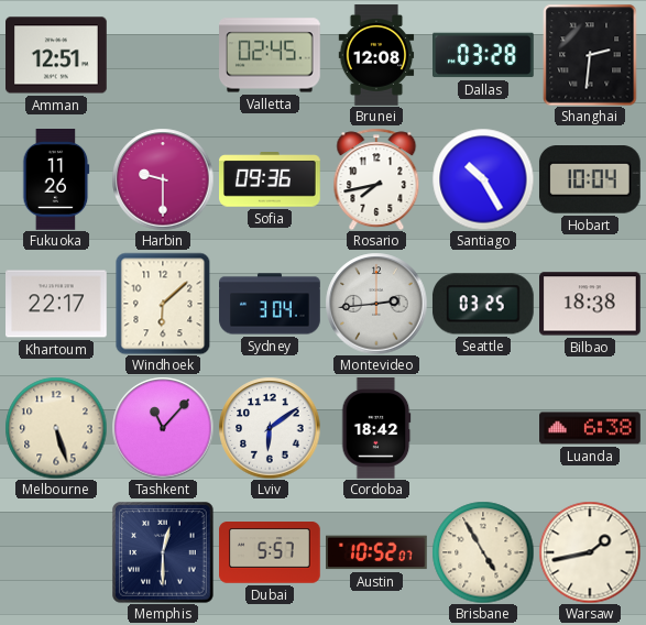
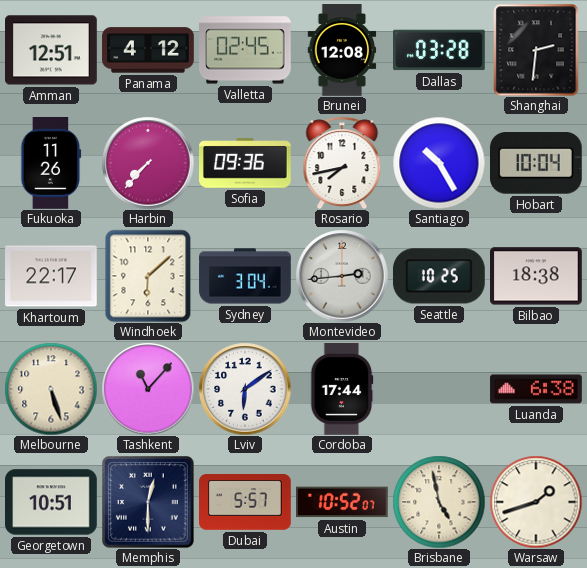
Panama: none -> 4:12
Harbin: 9:30 -> 7:37
Seattle: 03:25 -> 10:25
Cordoba: 18:42 -> 17:44
Georgetown: none -> 10:51
Brisbane: 4:55 -> 4:58
Warsaw: 1:43 -> 1:42
